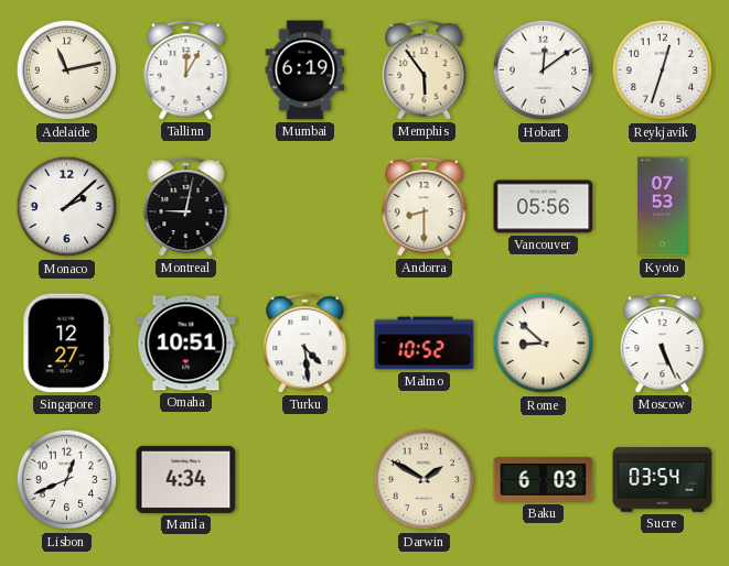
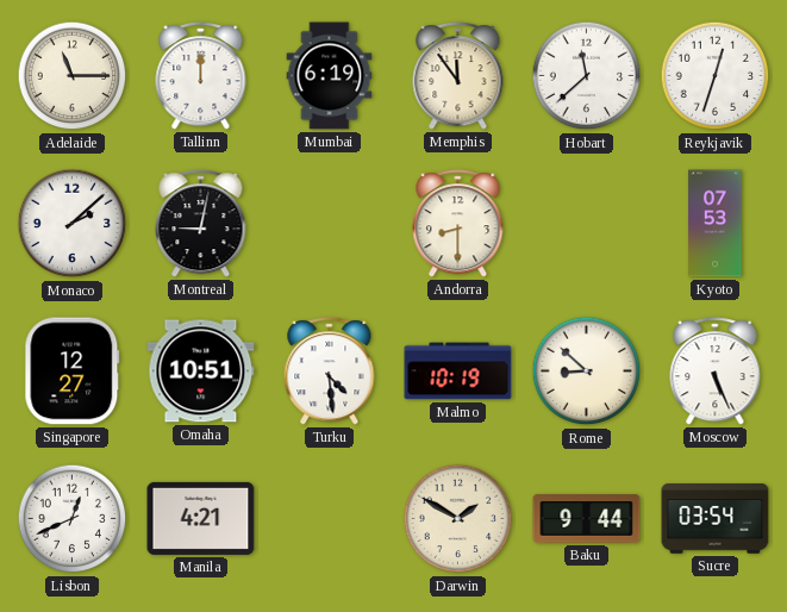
Adelaide: 11:13 -> 11:15
Tallinn: 12:05 -> 12:00
Memphis: 5:54 -> 11:54
Hobart: 12:09 -> 11:38
Vancouver: 05:56 -> none
Malmo: 10:52 -> 10:19
Manila: 4:34 -> 4:21
Baku: 6:03 -> 9:44
